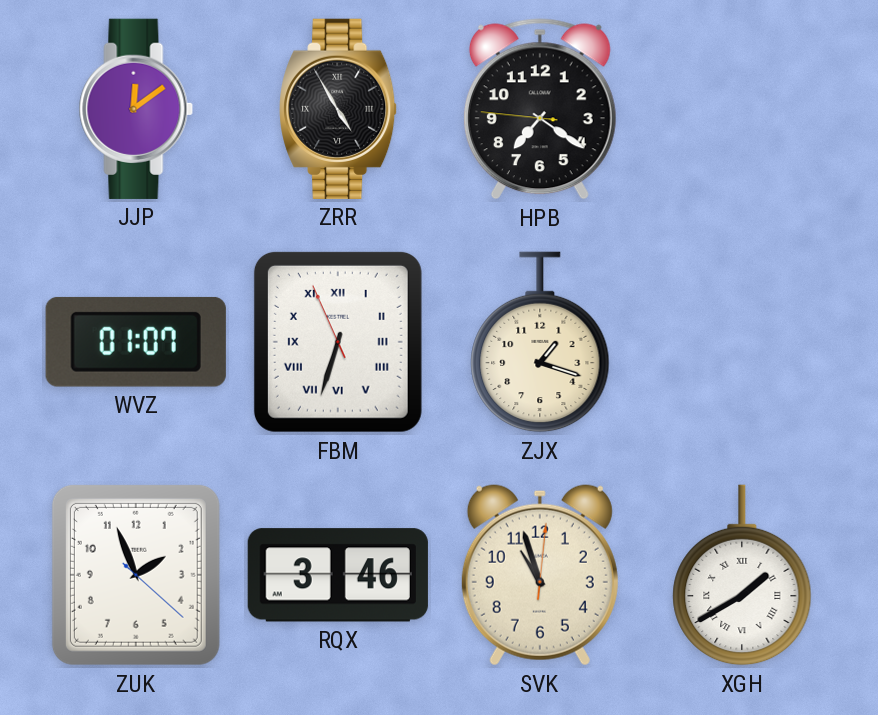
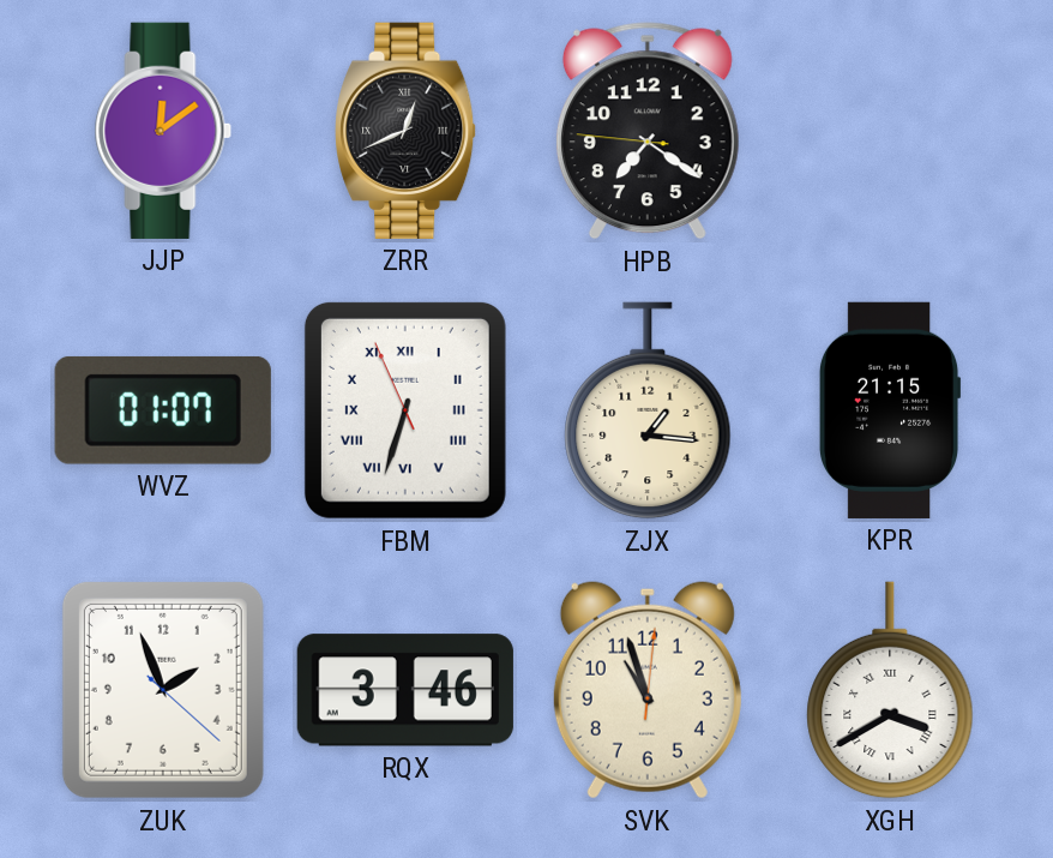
ZRR: 4:55 -> 12:41
ZJX: 1:18 -> 1:16
KPR: none -> 21:15
XGH: 1:40 -> 3:40
